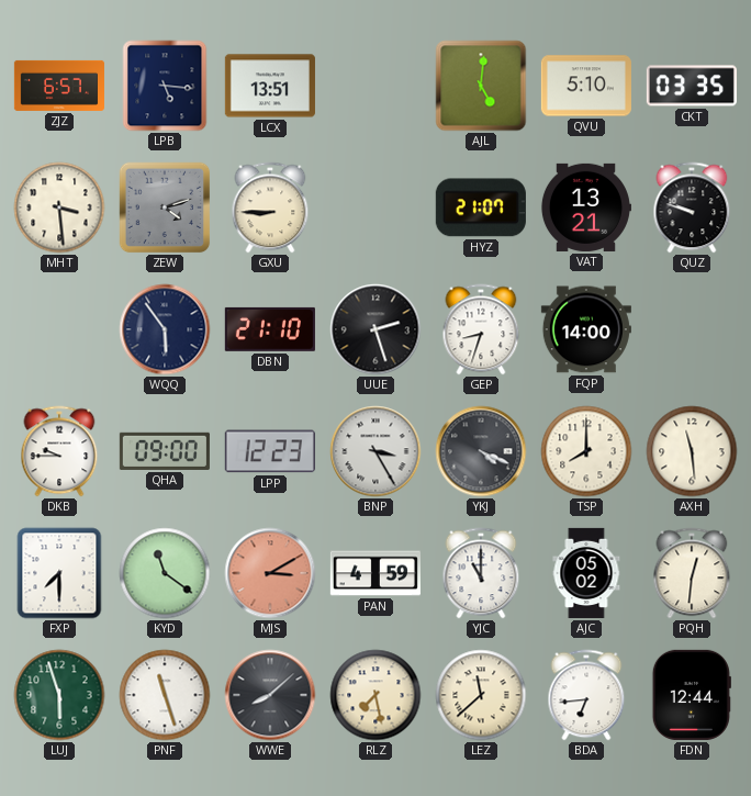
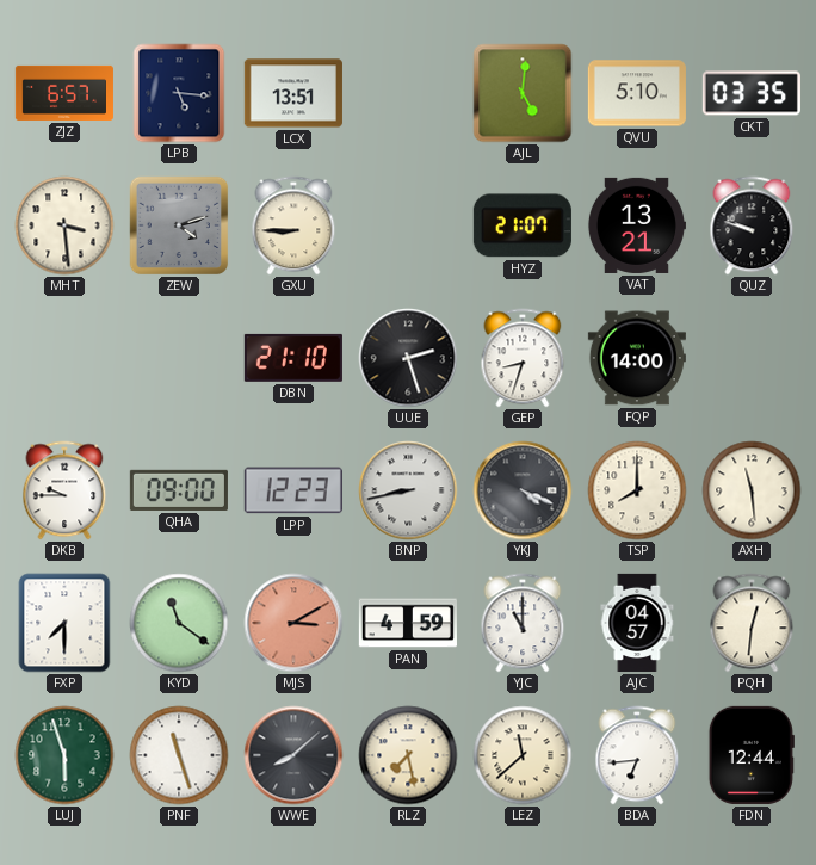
WQQ: 5:54 -> none
BNP: 3:25 -> 8:43
AJC: 05:02 -> 04:57
